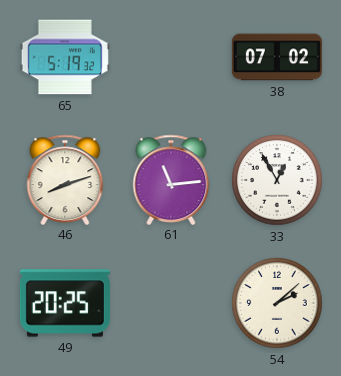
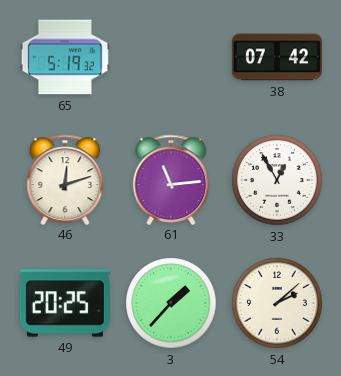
38: 07:02 -> 07:42
46: 8:12 -> 12:12
3: none -> 1:37
